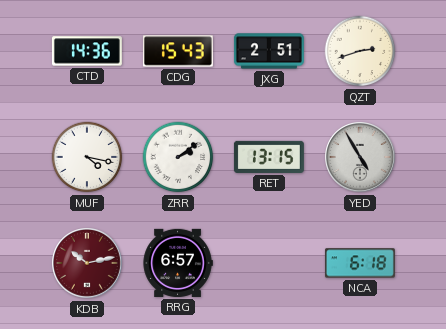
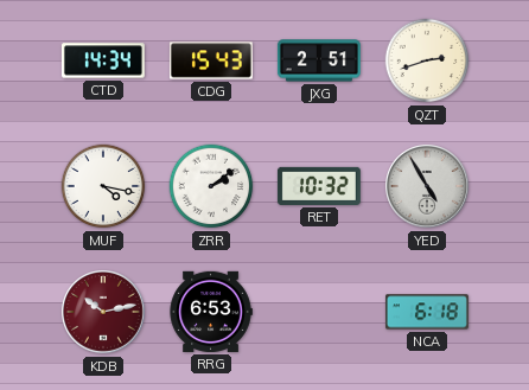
CTD: 14:36 -> 14:34
RET: 13:15 -> 10:32
RRG: 6:57 -> 6:53
